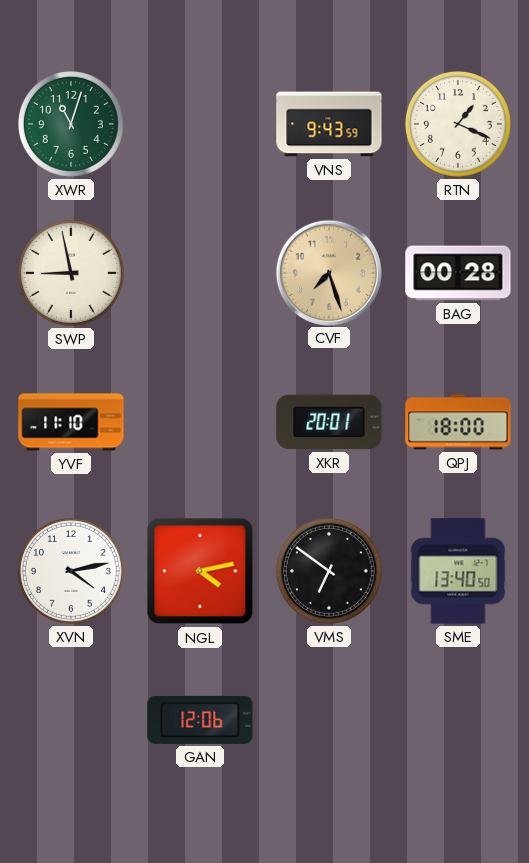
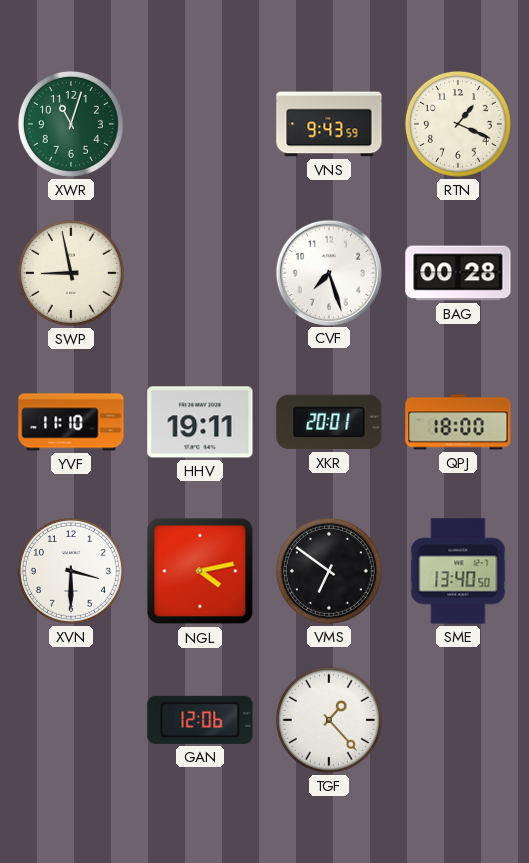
CVF dial: champagne -> white
HHV: none -> 19:11
XVN: 4:13 -> 3:30
TGF: none -> 1:23
